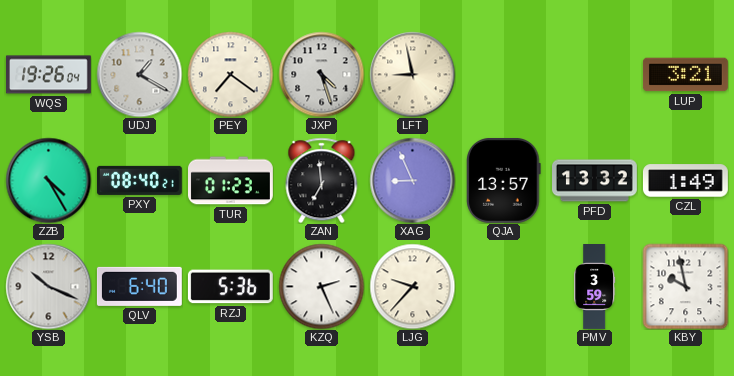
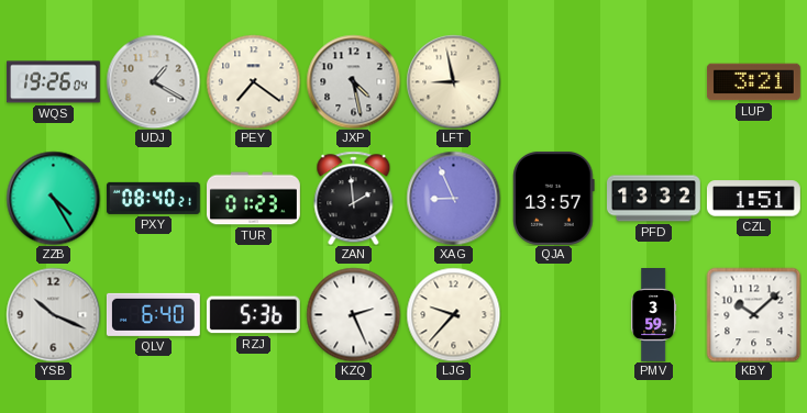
JXP: 4:27 -> 4:28
ZAN: 6:59 -> 1:59
CZL: 1:49 -> 1:51
KBY: 9:58 -> 10:08
